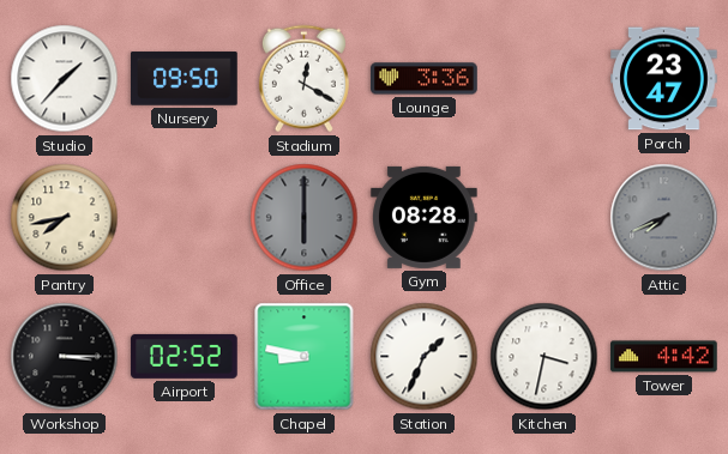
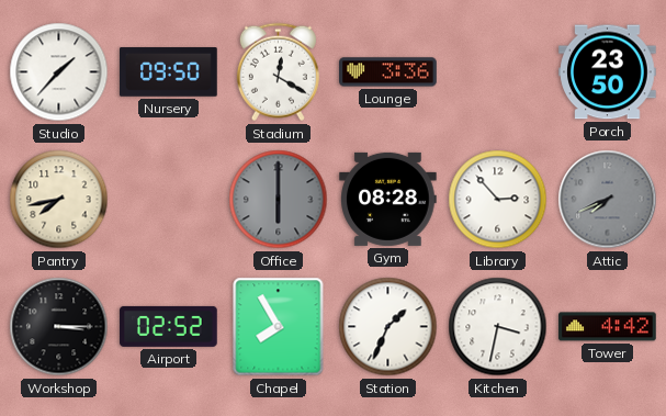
Porch: 23:47 -> 23:50
Library: none -> 2:53
Chapel: 8:47 -> 7:55
